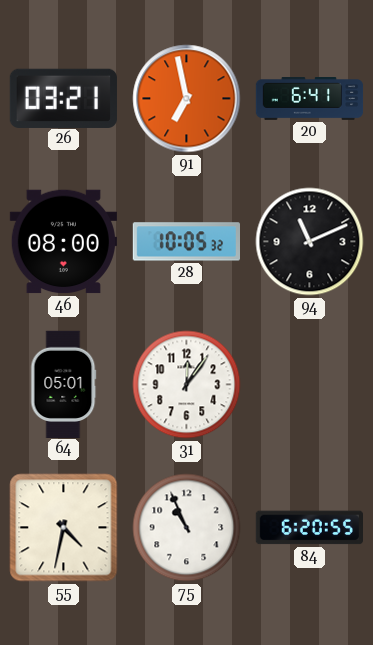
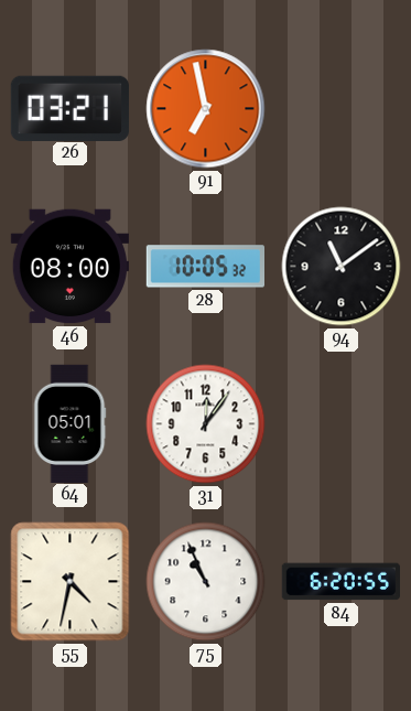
20: 6:41 -> none
94: 11:11 -> 11:09
